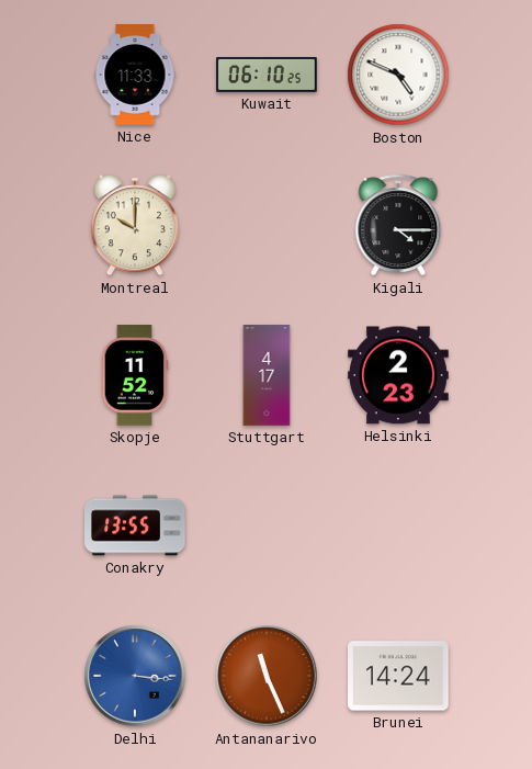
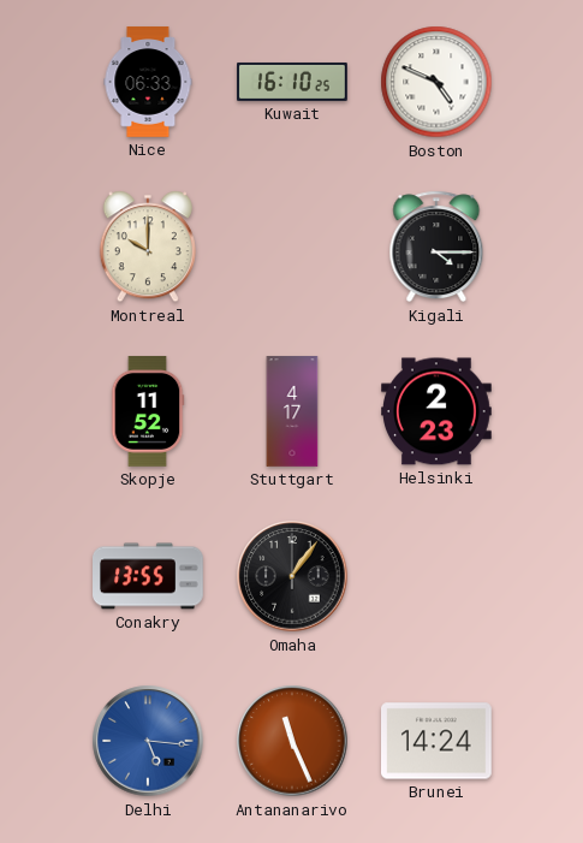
Nice: 11:33 -> 06:33
Kuwait: 06:10 -> 16:10
Omaha: none -> 1:06
Delhi: 3:16 -> 5:16
